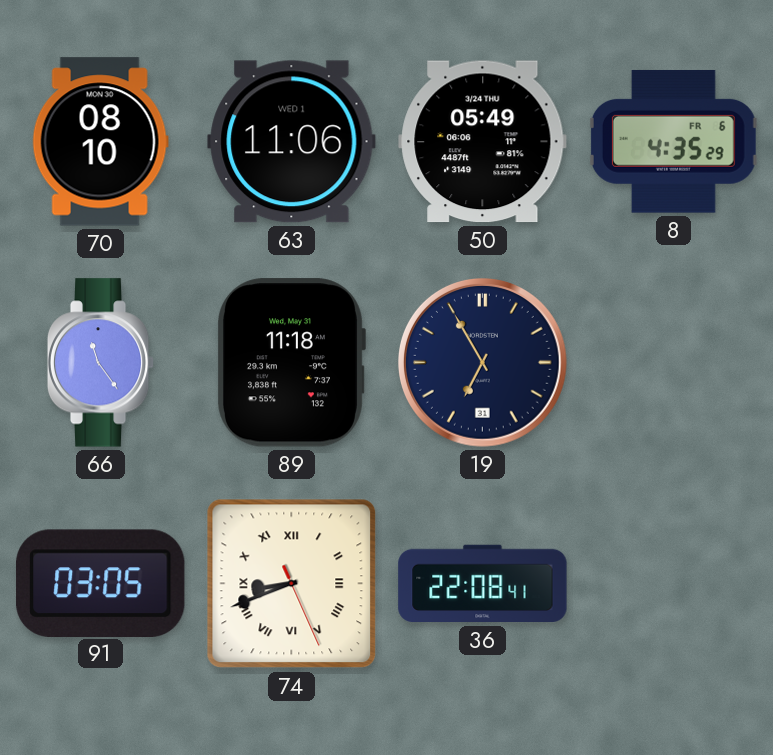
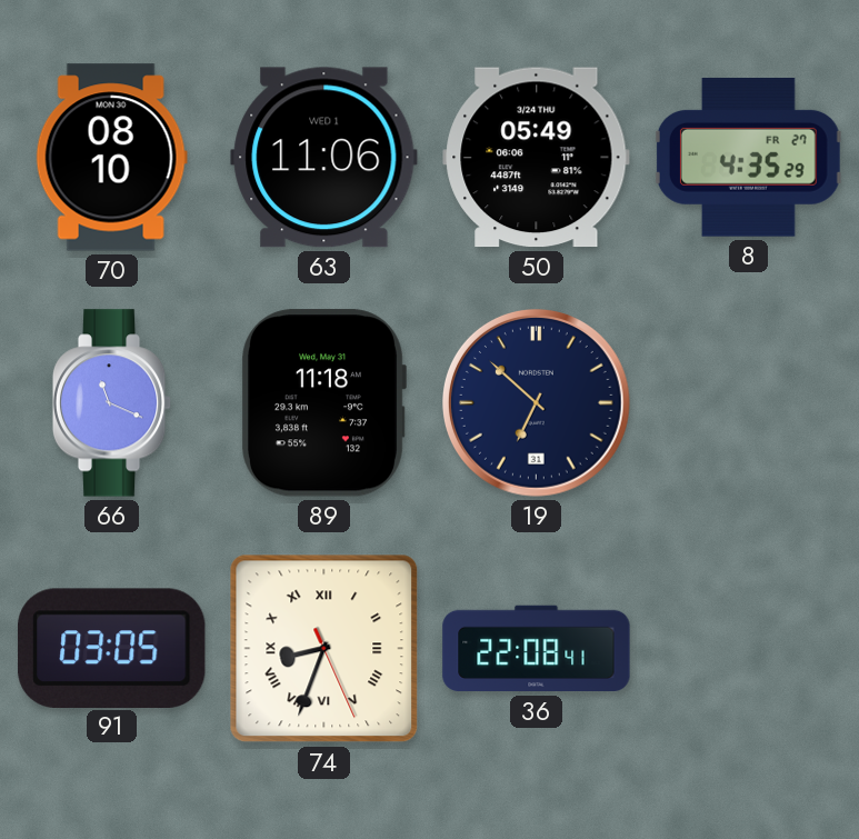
8 date: FR 6 -> FR 27
66: 11:24 -> 11:19
19: 6:55 -> 6:52
74: 8:41 -> 8:33
